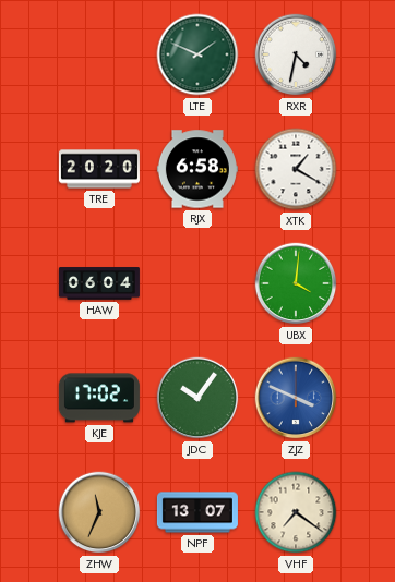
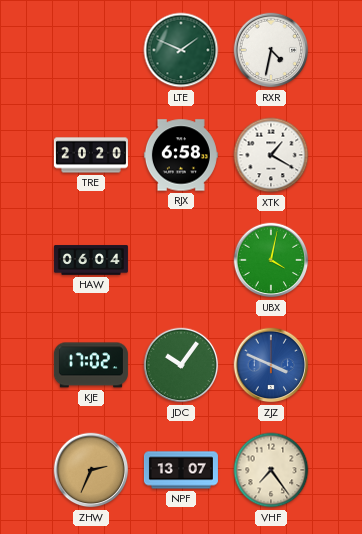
UBX: 4:01 -> 4:02
ZHW: 11:34 -> 2:34
VHF: 7:21 -> 7:24
